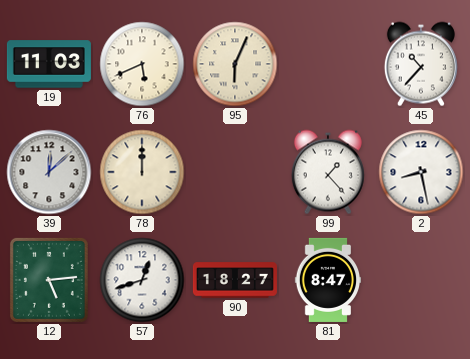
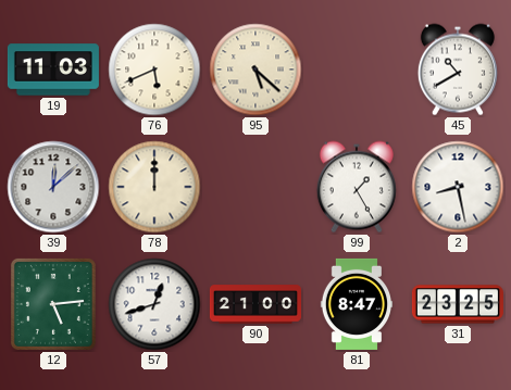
95: 6:04 -> 5:22
45: 10:37 -> 10:40
99: 1:23 -> 1:25
90: 18:27 -> 21:00
31: none -> 23:25
